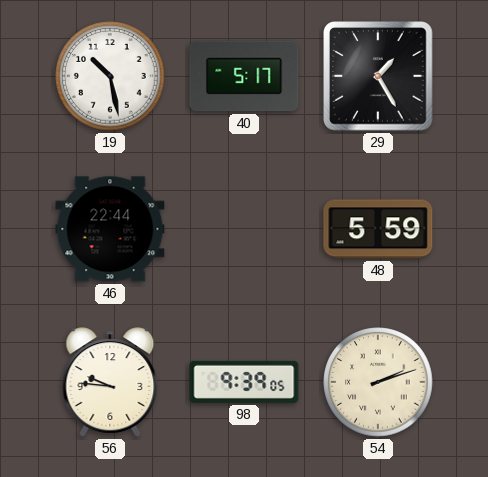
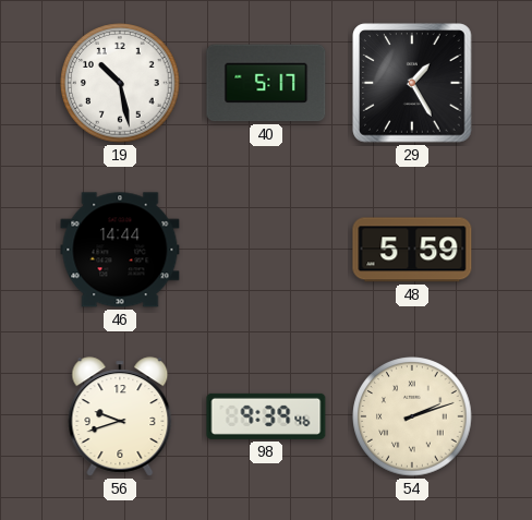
46: 22:44 -> 14:44
56: 9:46 -> 9:42
98: 9:39:05 -> 9:39:46
